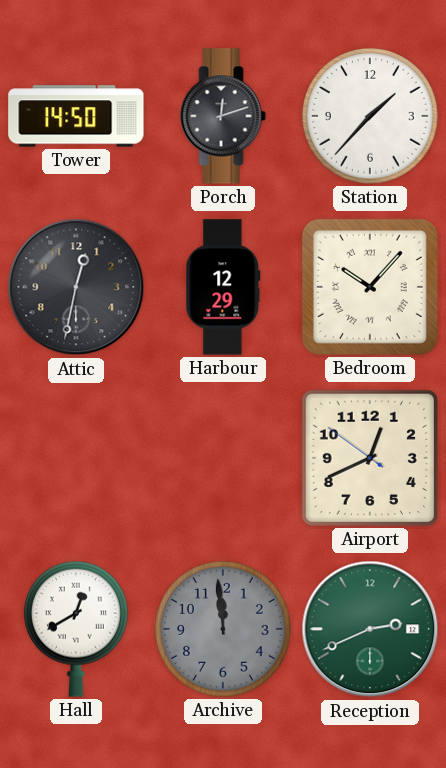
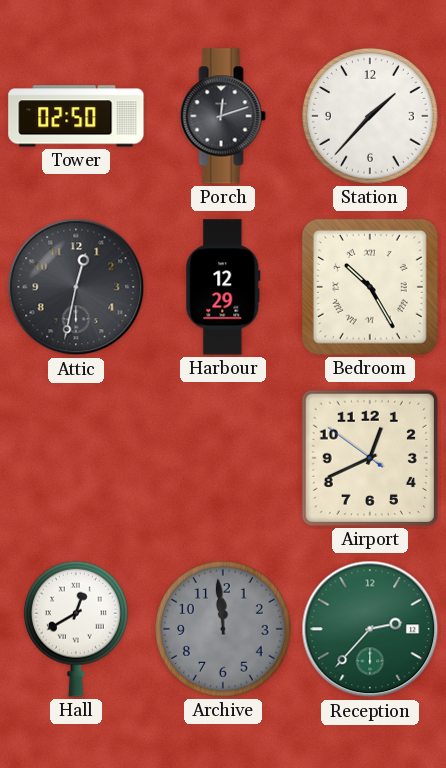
Tower: 14:50 -> 02:50
Bedroom: 10:07 -> 10:25
Reception: 2:41 -> 2:37
